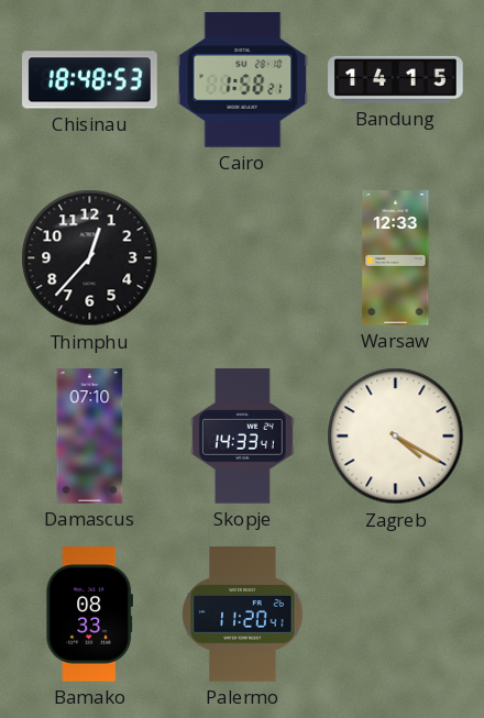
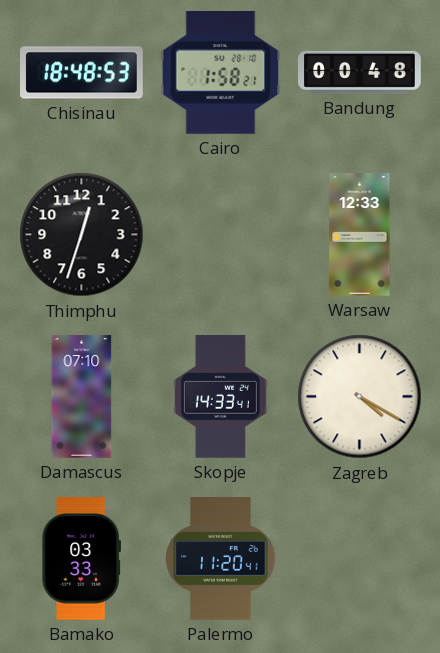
Bandung: 14:15 -> 00:48
Thimphu: 12:37 -> 12:33
Bamako: 08:33 -> 03:33
